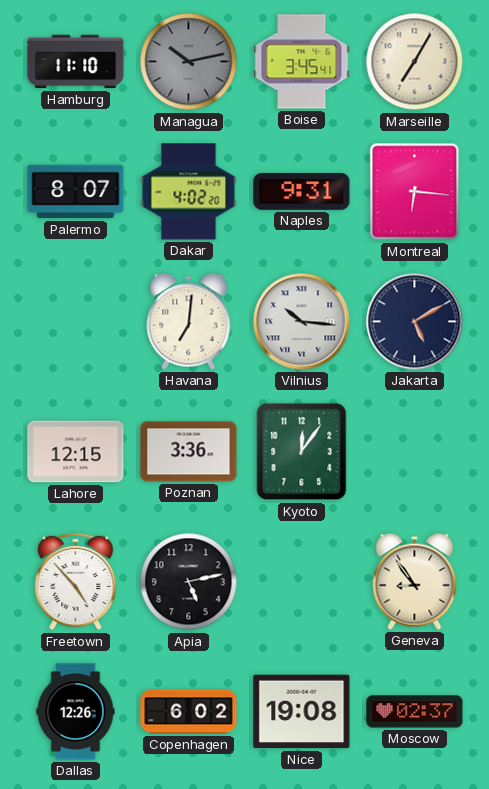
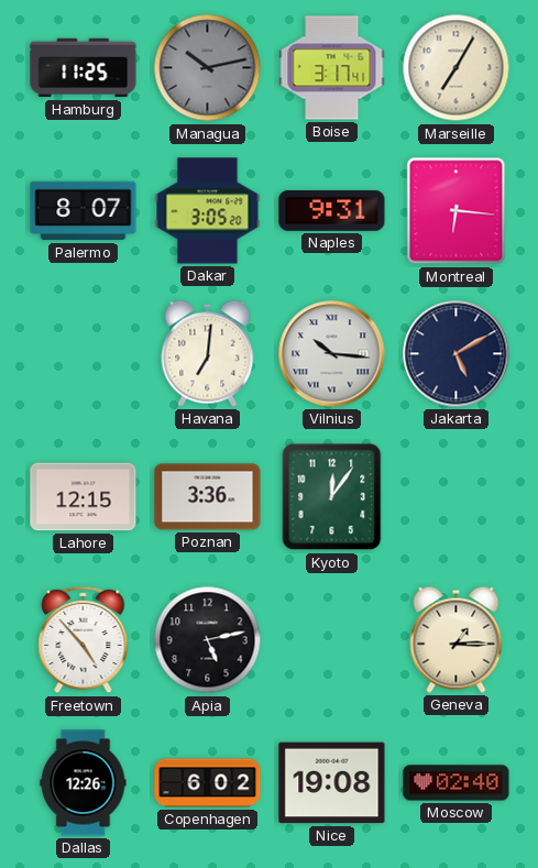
Hamburg: 11:10 -> 11:25
Boise: 3:45 -> 3:17
Dakar: 4:02 -> 3:05
Geneva: 8:54 -> 1:15
Moscow: 02:37 -> 02:40
